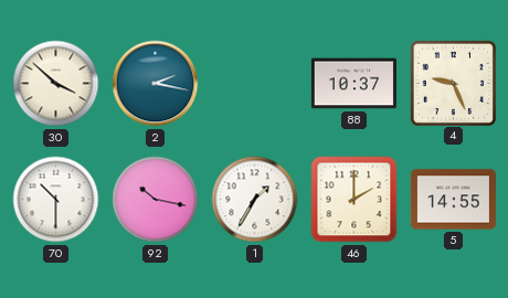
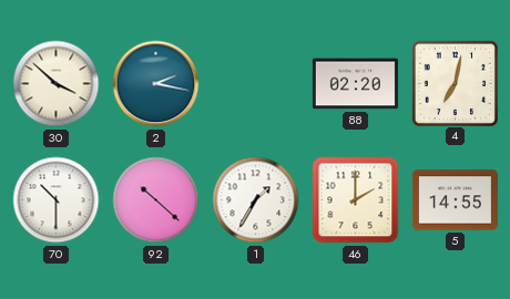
88: 10:37 -> 02:20
4: 9:26 -> 7:02
92: 10:17 -> 10:22
